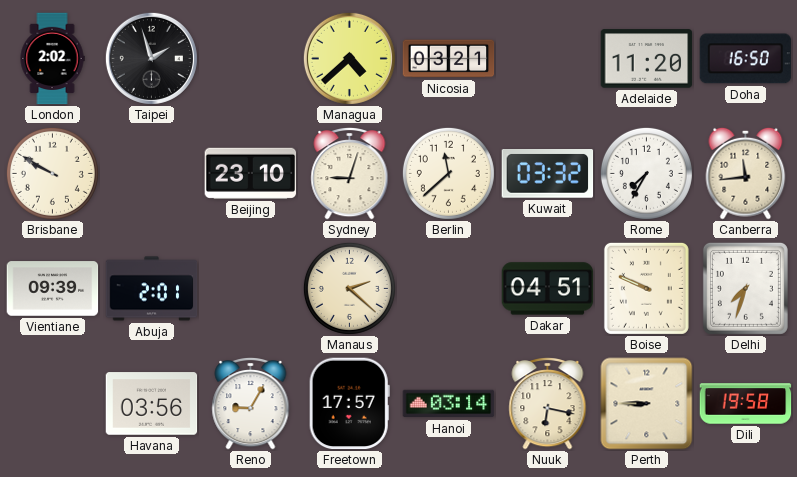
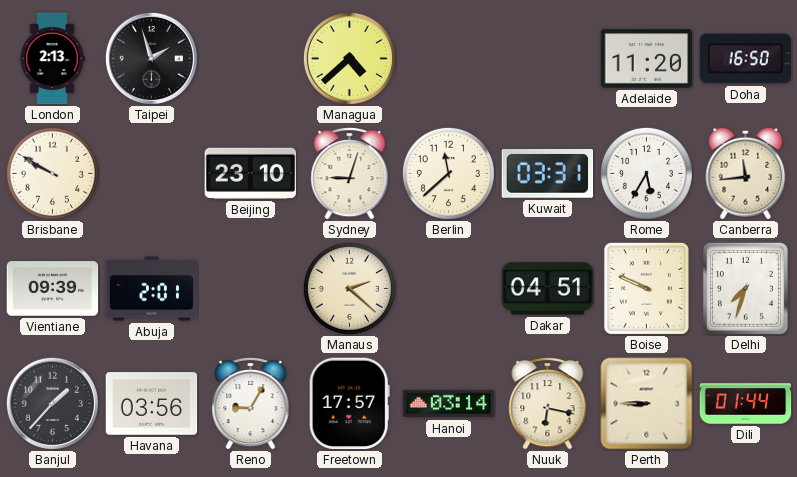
London: 2:02 -> 2:13
Nicosia: 03:21 -> none
Kuwait: 03:32 -> 03:31
Rome: 7:35 -> 5:35
Banjul: none -> 1:37
Dili: 19:58 -> 01:44
